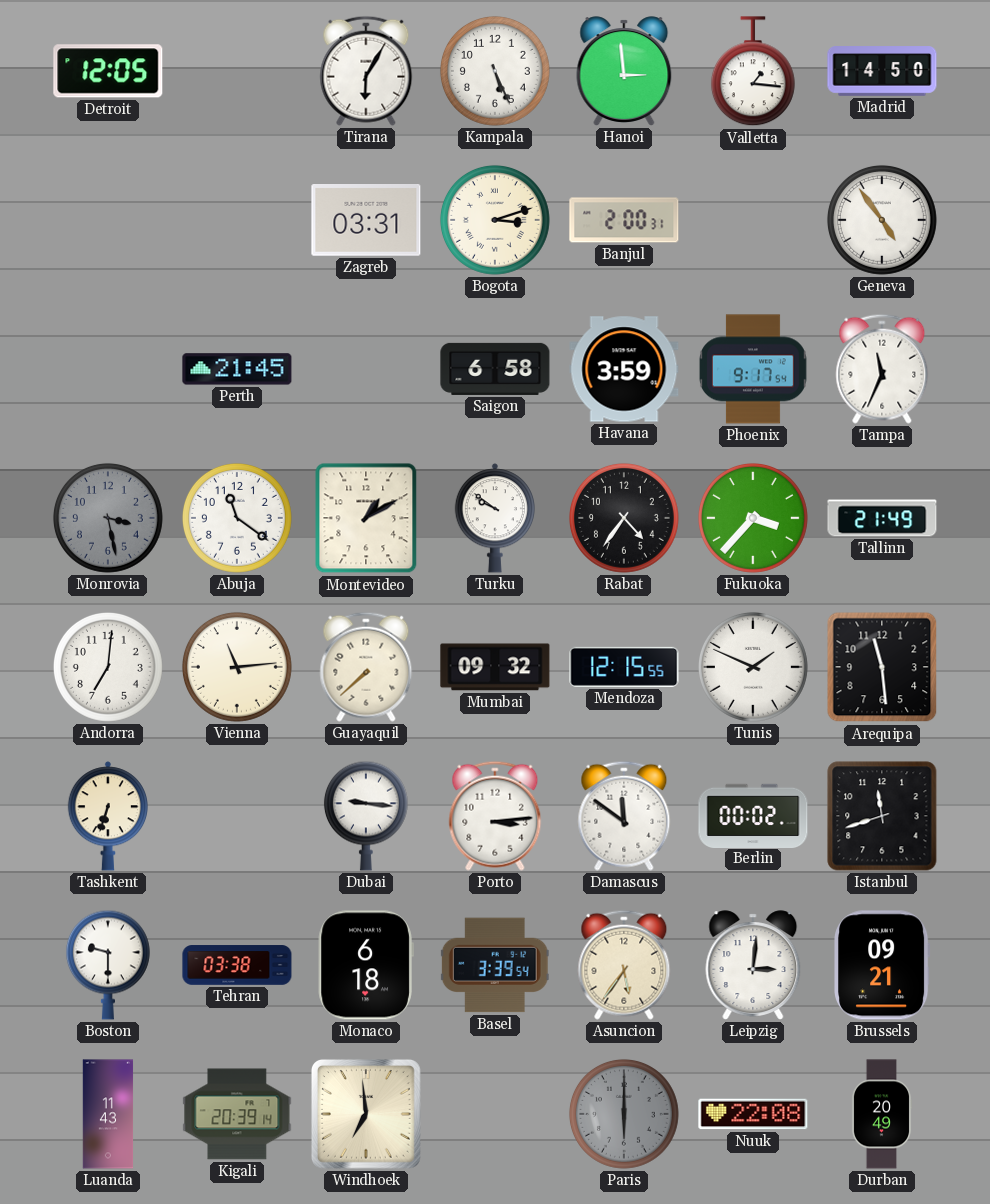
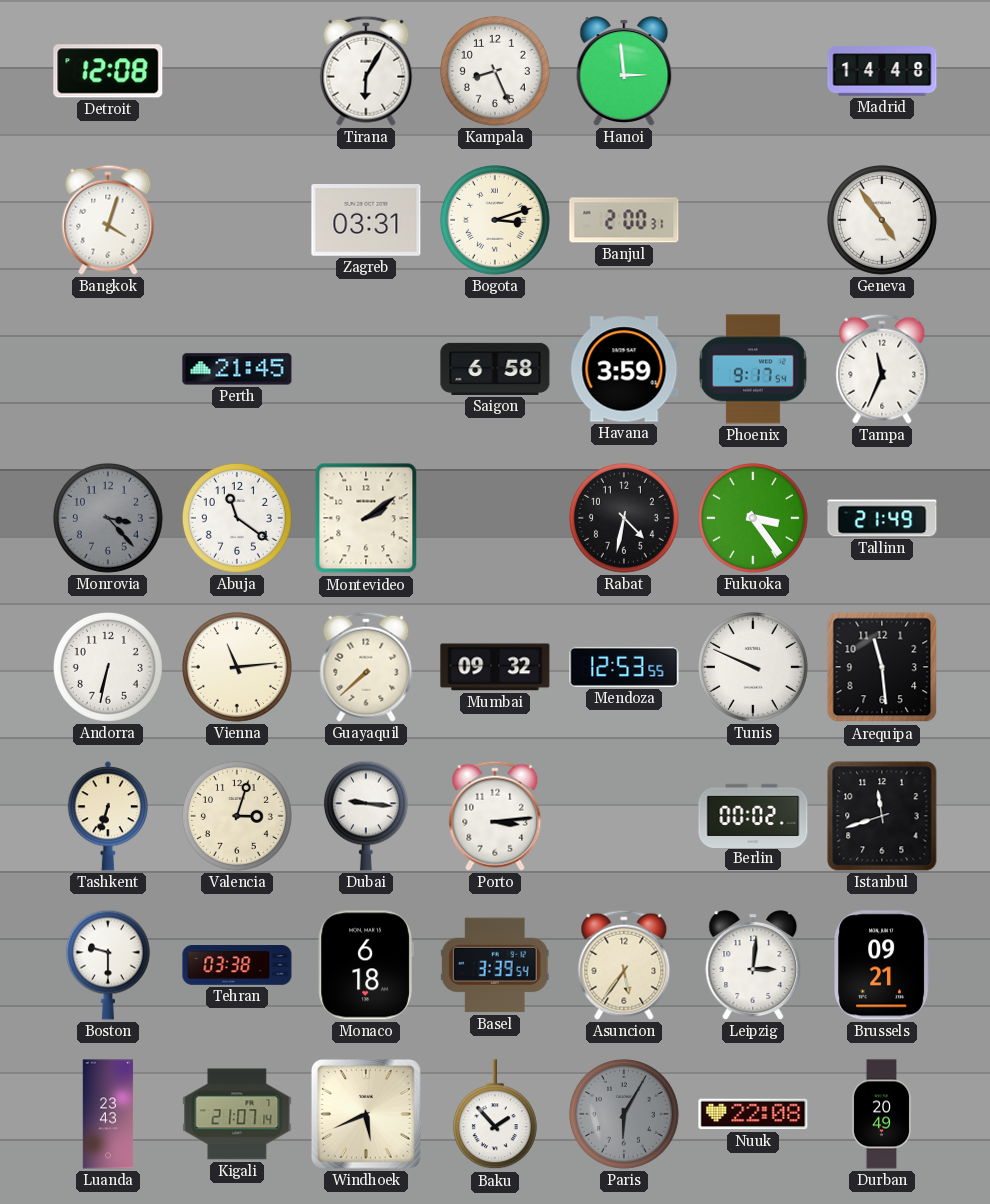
Detroit: 12:05 -> 12:08
Kampala: 5:26 -> 8:26
Valletta: 1:16 -> none
Madrid: 14:50 -> 14:48
Bangkok: none -> 4:03
Monrovia: 3:28 -> 3:23
Montevideo: 1:10 -> 2:09
Turku: 9:51 -> none
Rabat: 4:36 -> 4:32
Fukuoka: 3:37 -> 3:24
Andorra: 7:01 -> 6:32
Mendoza: 12:15 -> 12:53
Tunis: 1:49 -> 9:49
Valencia: none -> 3:03
Damascus: 11:51 -> none
Luanda: 11:43 -> 23:43
Kigali: 20:39 -> 21:07
Windhoek: 6:59 -> 5:41
Baku: none -> 1:53
Paris: 6:00 -> 6:05
